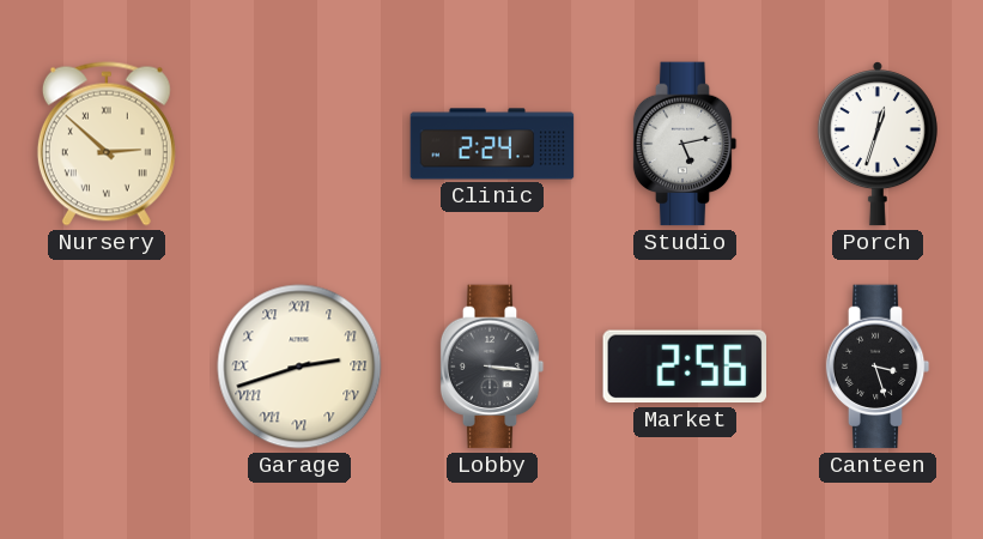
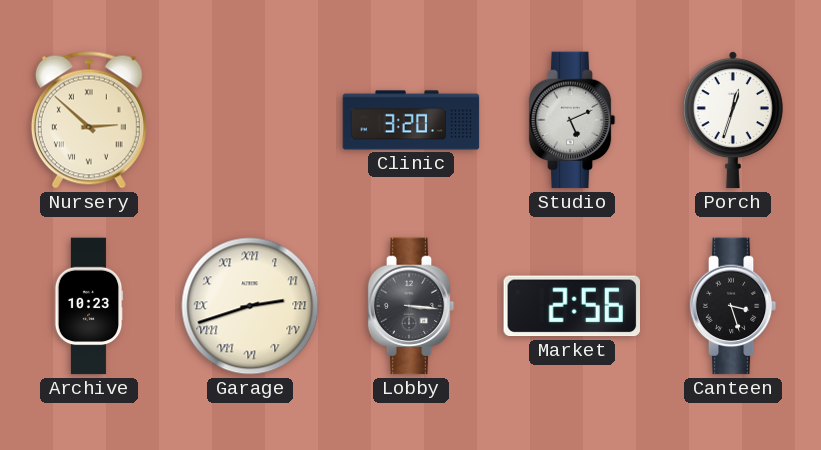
Clinic: 2:24 -> 3:20
Studio: 5:13 -> 5:11
Archive: none -> 10:23
